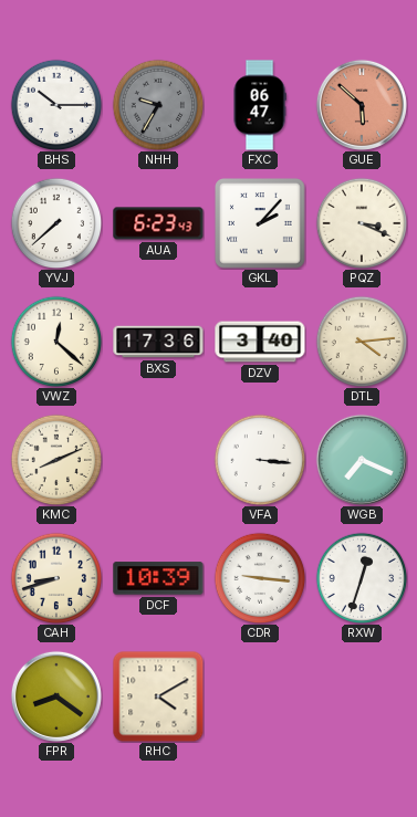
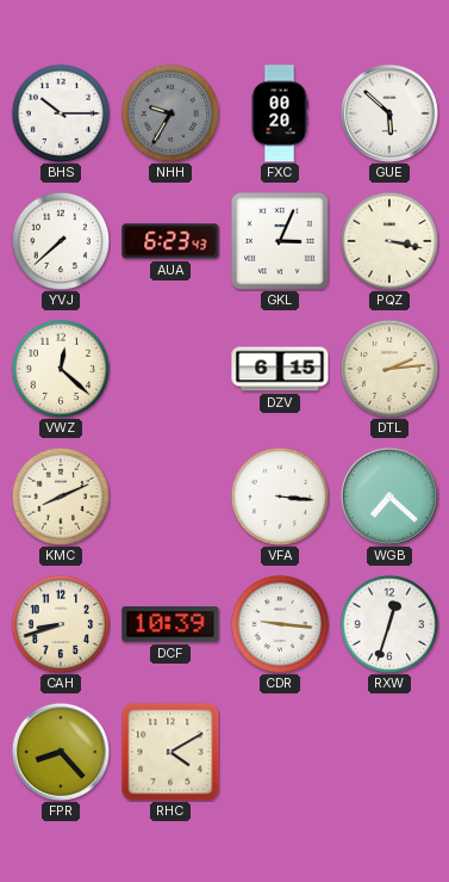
FXC: 06:47 -> 00:20
GUE dial: salmon -> white
GKL: 2:07 -> 3:04
PQZ: 3:19 -> 3:17
BXS: 17:36 -> none
DZV: 3:40 -> 6:15
DTL: 4:14 -> 2:14
WGB: 7:19 -> 7:22
FPR: 8:21 -> 8:23
